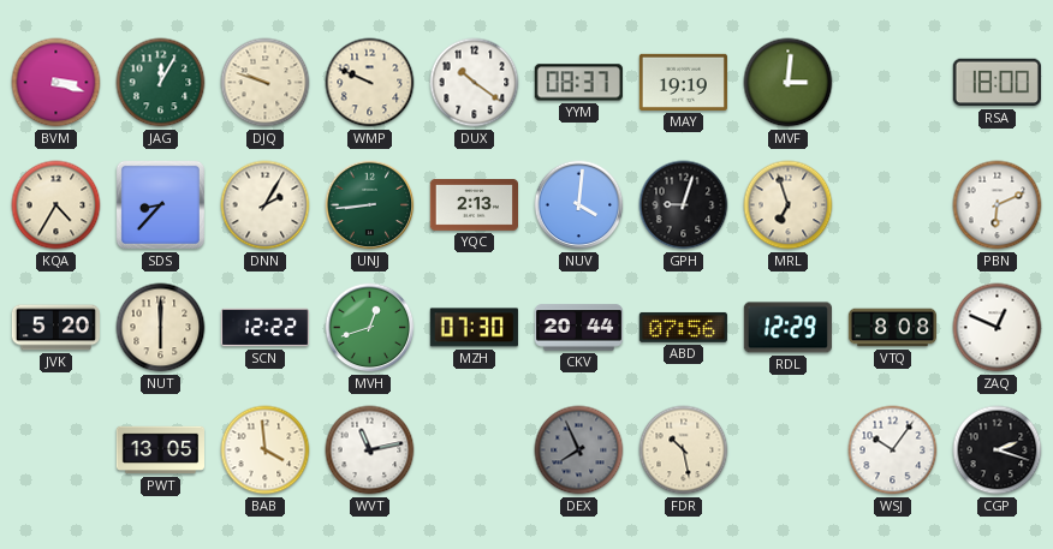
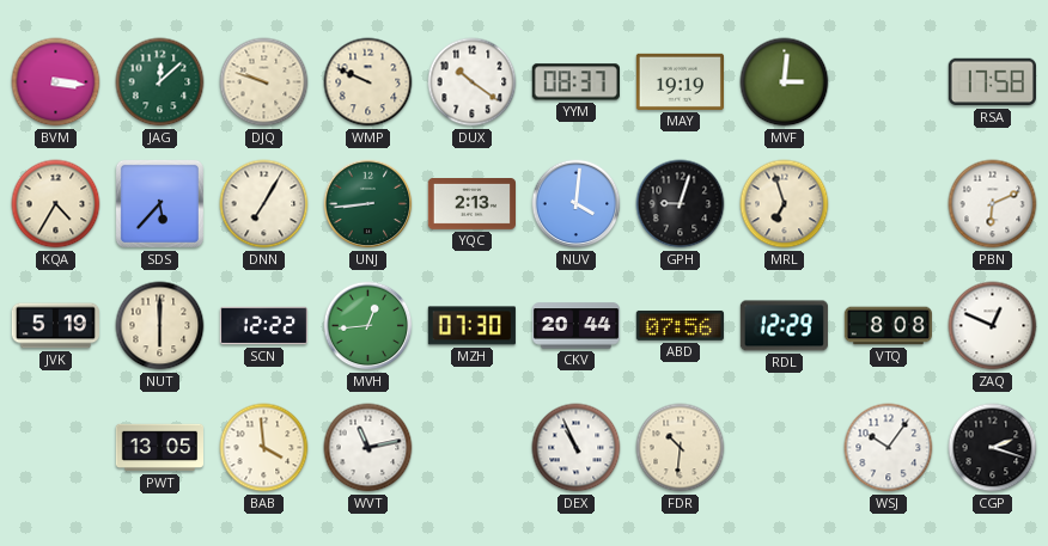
BVM: 3:18 -> 3:16
JAG: 12:05 -> 12:08
RSA: 18:00 -> 17:58
SDS: 8:37 -> 5:37
DNN: 2:05 -> 7:05
JVK: 5:20 -> 5:19
MVH: 12:42 -> 12:44
DEX: 7:56 -> 10:56
DEX dial: grey -> white
FDR: 10:28 -> 10:31
